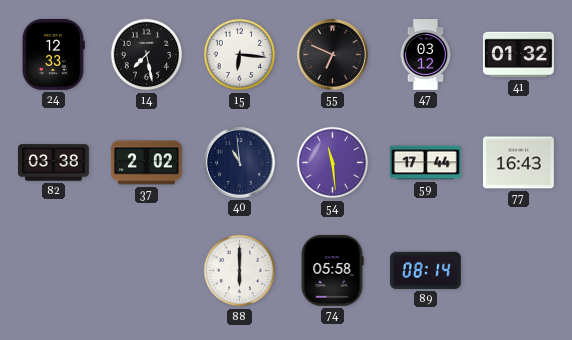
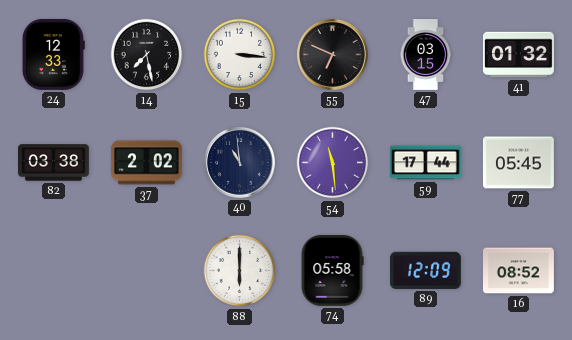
15: 6:16 -> 3:16
47: 03:12 -> 03:15
77: 16:43 -> 05:45
89: 08:14 -> 12:09
16: none -> 08:52
